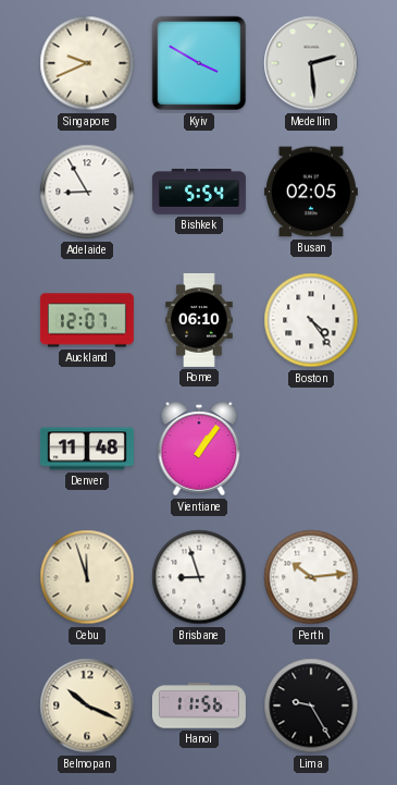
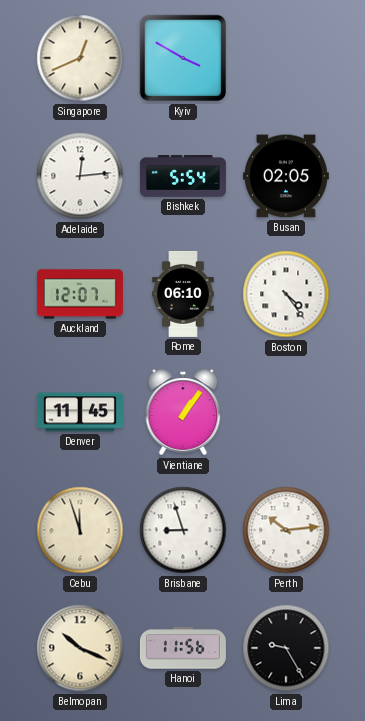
Singapore: 9:41 -> 12:41
Medellin: 2:29 -> none
Adelaide: 8:55 -> 12:14
Denver: 11:48 -> 11:45
